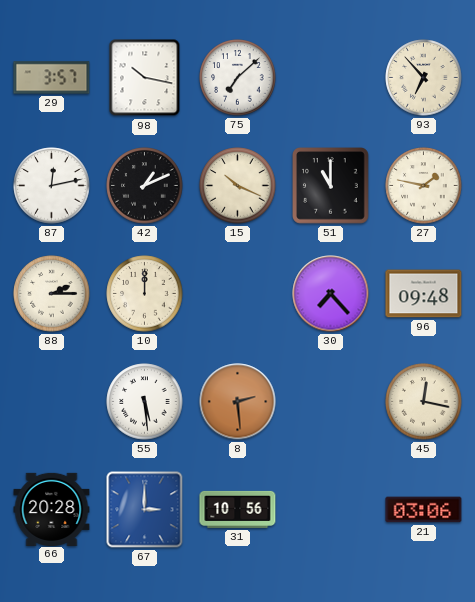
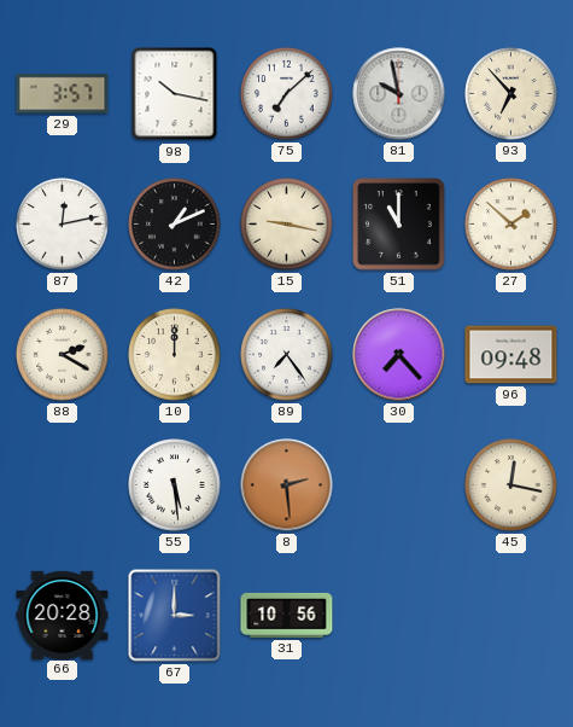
81: none -> 9:58
15: 10:19 -> 9:17
27: 1:47 -> 1:52
88: 2:15 -> 2:20
89: none -> 7:24
21: 03:06 -> none
